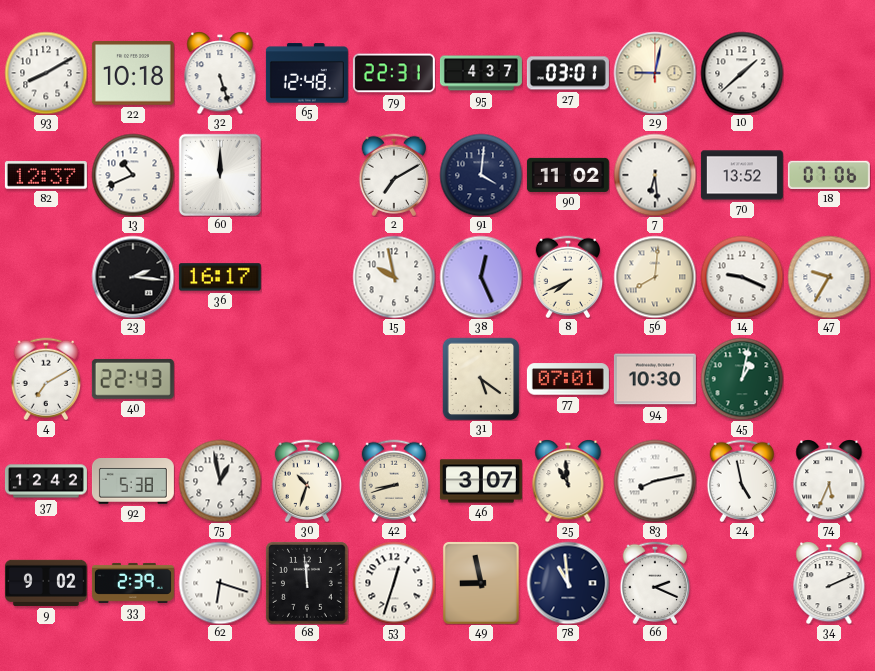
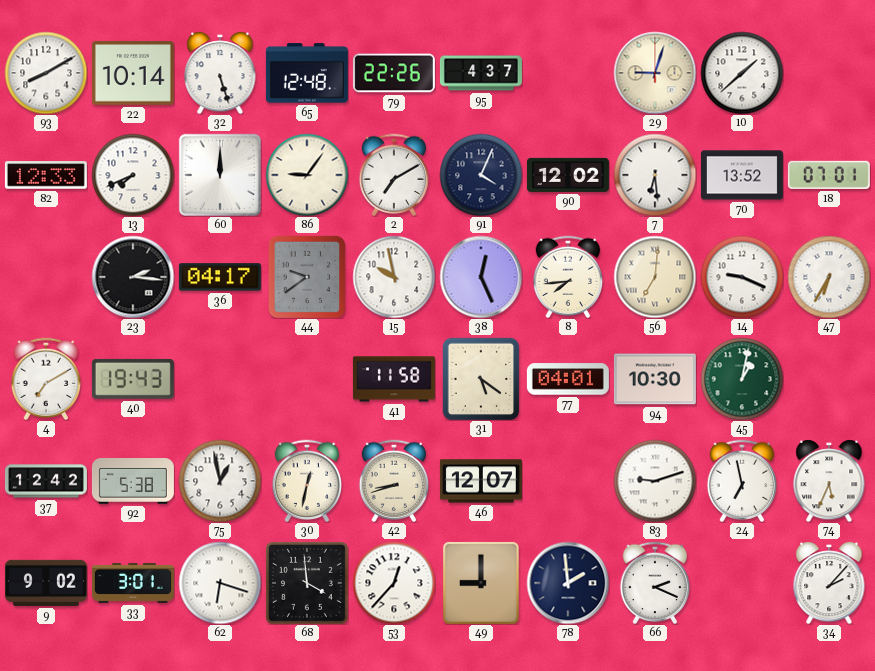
22: 10:18 -> 10:14
79: 22:31 -> 22:26
27: 03:01 -> none
29: 9:02 -> 9:03
82: 12:37 -> 12:33
13: 10:41 -> 7:41
86: none -> 9:06
91: 4:01 -> 4:04
90: 11:02 -> 12:02
18: 07:06 -> 07:01
36: 16:17 -> 04:17
44: none -> 9:39
8: 7:41 -> 7:44
56: 8:01 -> 7:01
47: 9:35 -> 6:35
40: 22:43 -> 19:43
41: none -> 11:58
77: 07:01 -> 04:01
30: 10:33 -> 12:32
46: 3:07 -> 12:07
25: 10:59 -> none
83: 8:13 -> 9:12
24: 4:58 -> 6:58
33: 2:39 -> 3:01
68: 11:59 -> 3:59
53: 12:33 -> 12:37
49: 8:58 -> 9:00
78: 10:59 -> 1:59
34: 2:11 -> 2:07
